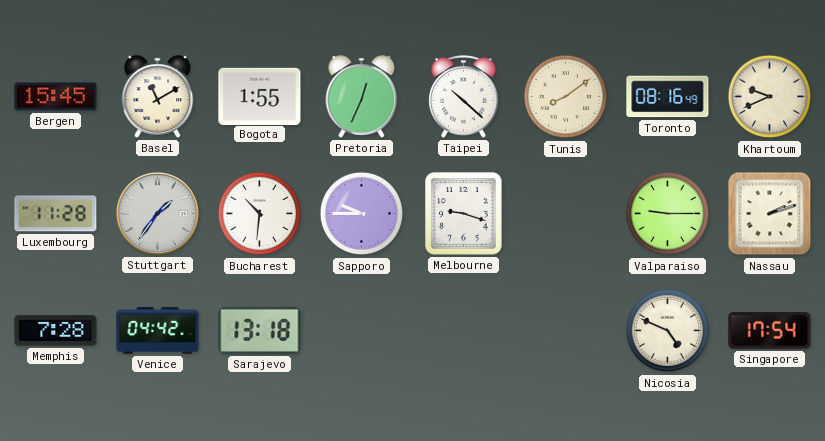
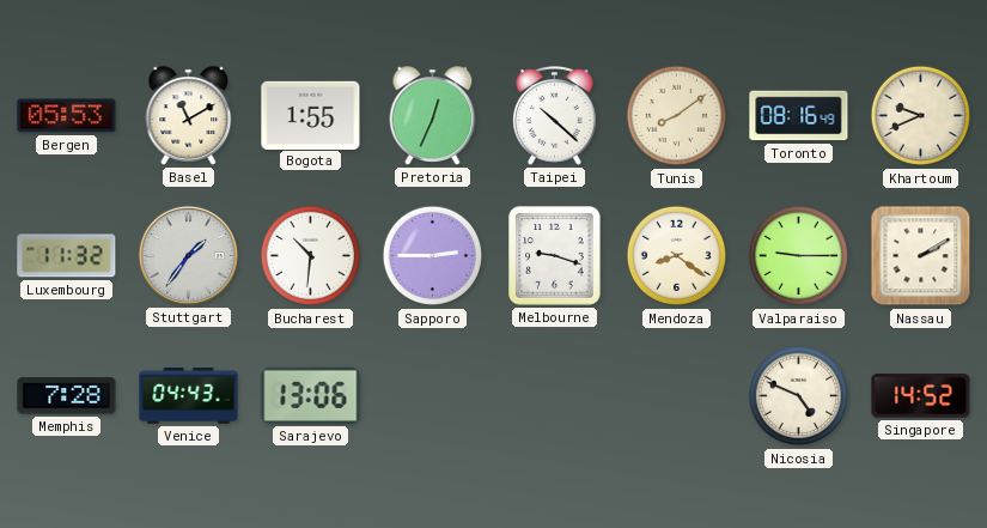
Bergen: 15:45 -> 05:53
Luxembourg: 11:28 -> 11:32
Sapporo: 9:45 -> 2:45
Mendoza: none -> 8:21
Nassau: 2:12 -> 2:10
Venice: 04:42 -> 04:43
Sarajevo: 13:18 -> 13:06
Singapore: 17:54 -> 14:52
